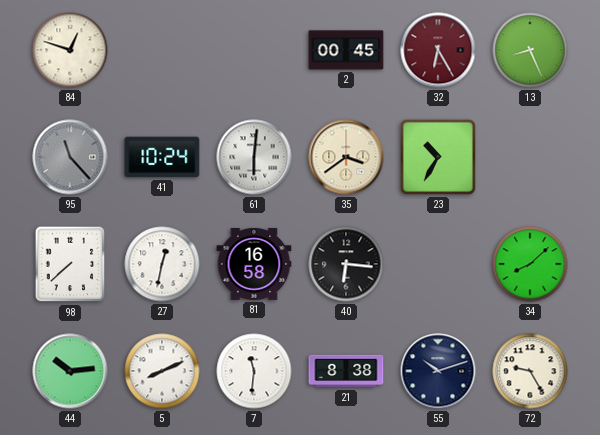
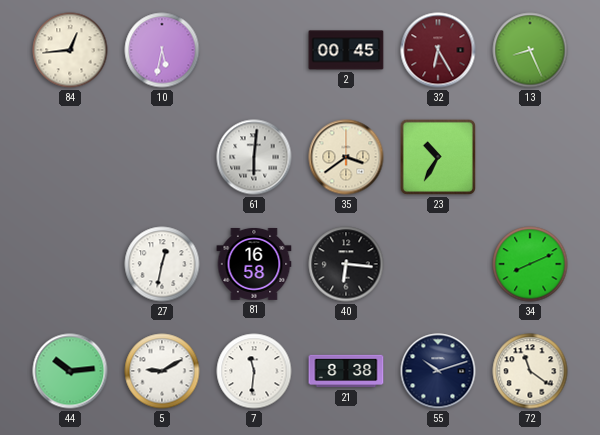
84: 12:48 -> 12:44
10: none -> 5:32
95: 11:23 -> none
41: 10:24 -> none
98: 7:38 -> none
34: 8:08 -> 8:11
5: 8:11 -> 9:10
72: 9:25 -> 11:21
